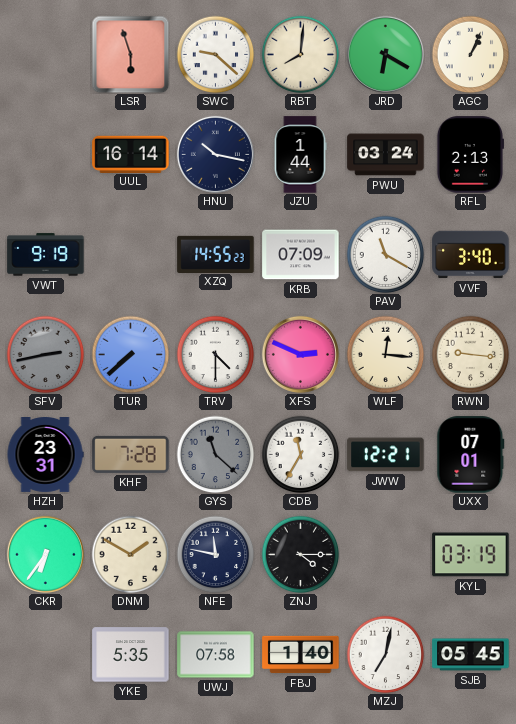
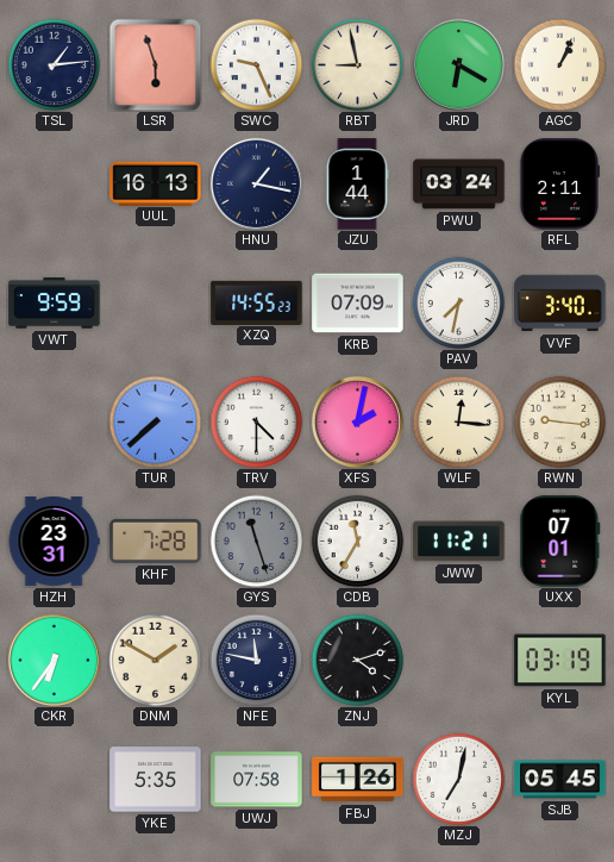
TSL: none -> 1:14
SWC: 9:22 -> 9:26
RBT: 8:01 -> 8:58
UUL: 16:14 -> 16:13
HNU: 10:17 -> 1:17
RFL: 2:13 -> 2:11
VWT: 9:19 -> 9:59
PAV: 11:20 -> 7:32
SFV: 2:43 -> none
XFS: 2:49 -> 2:02
GYS: 11:22 -> 11:27
JWW: 12:21 -> 11:21
ZNJ: 4:15 -> 4:12
FBJ: 1:40 -> 1:26
